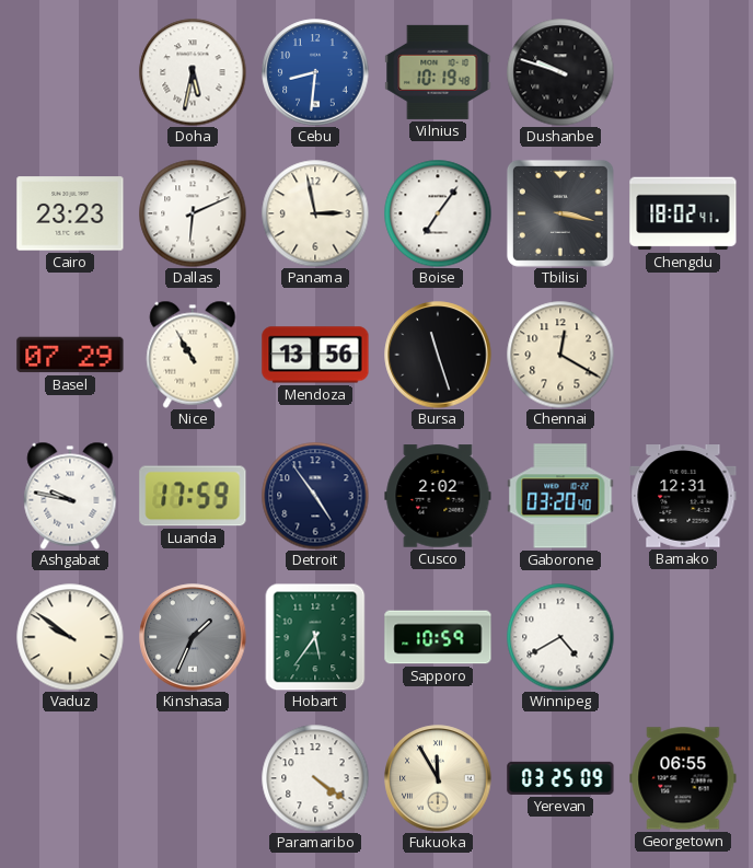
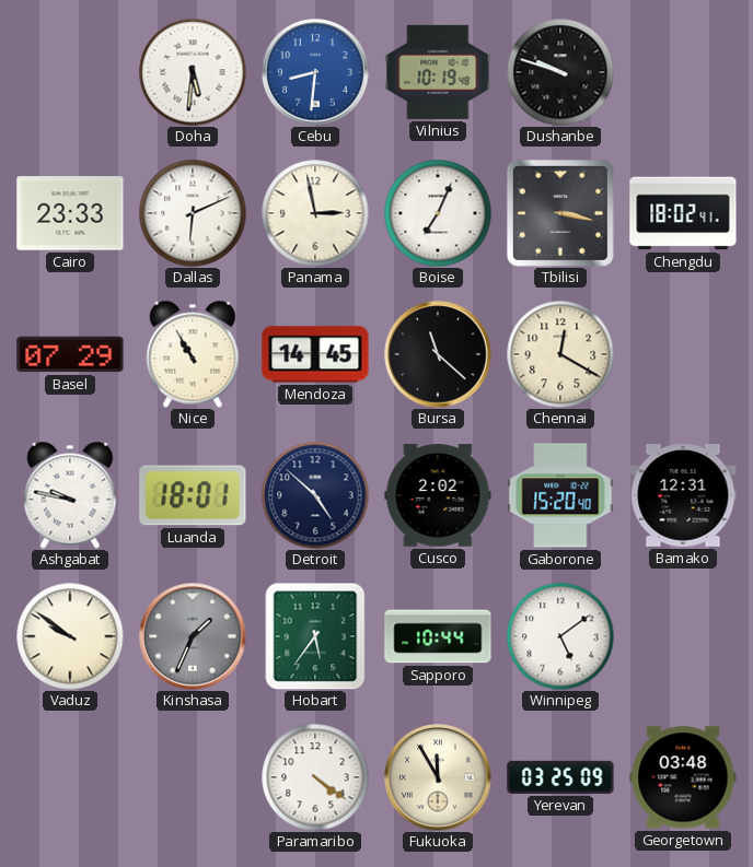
Doha: 5:32 -> 5:31
Cairo: 23:23 -> 23:33
Boise: 7:06 -> 7:04
Mendoza: 13:56 -> 14:45
Bursa: 11:27 -> 11:22
Luanda: 17:59 -> 18:01
Detroit: 4:54 -> 4:52
Gaborone: 03:20 -> 15:20
Sapporo: 10:59 -> 10:44
Winnipeg: 4:40 -> 5:09
Georgetown: 06:55 -> 03:48
